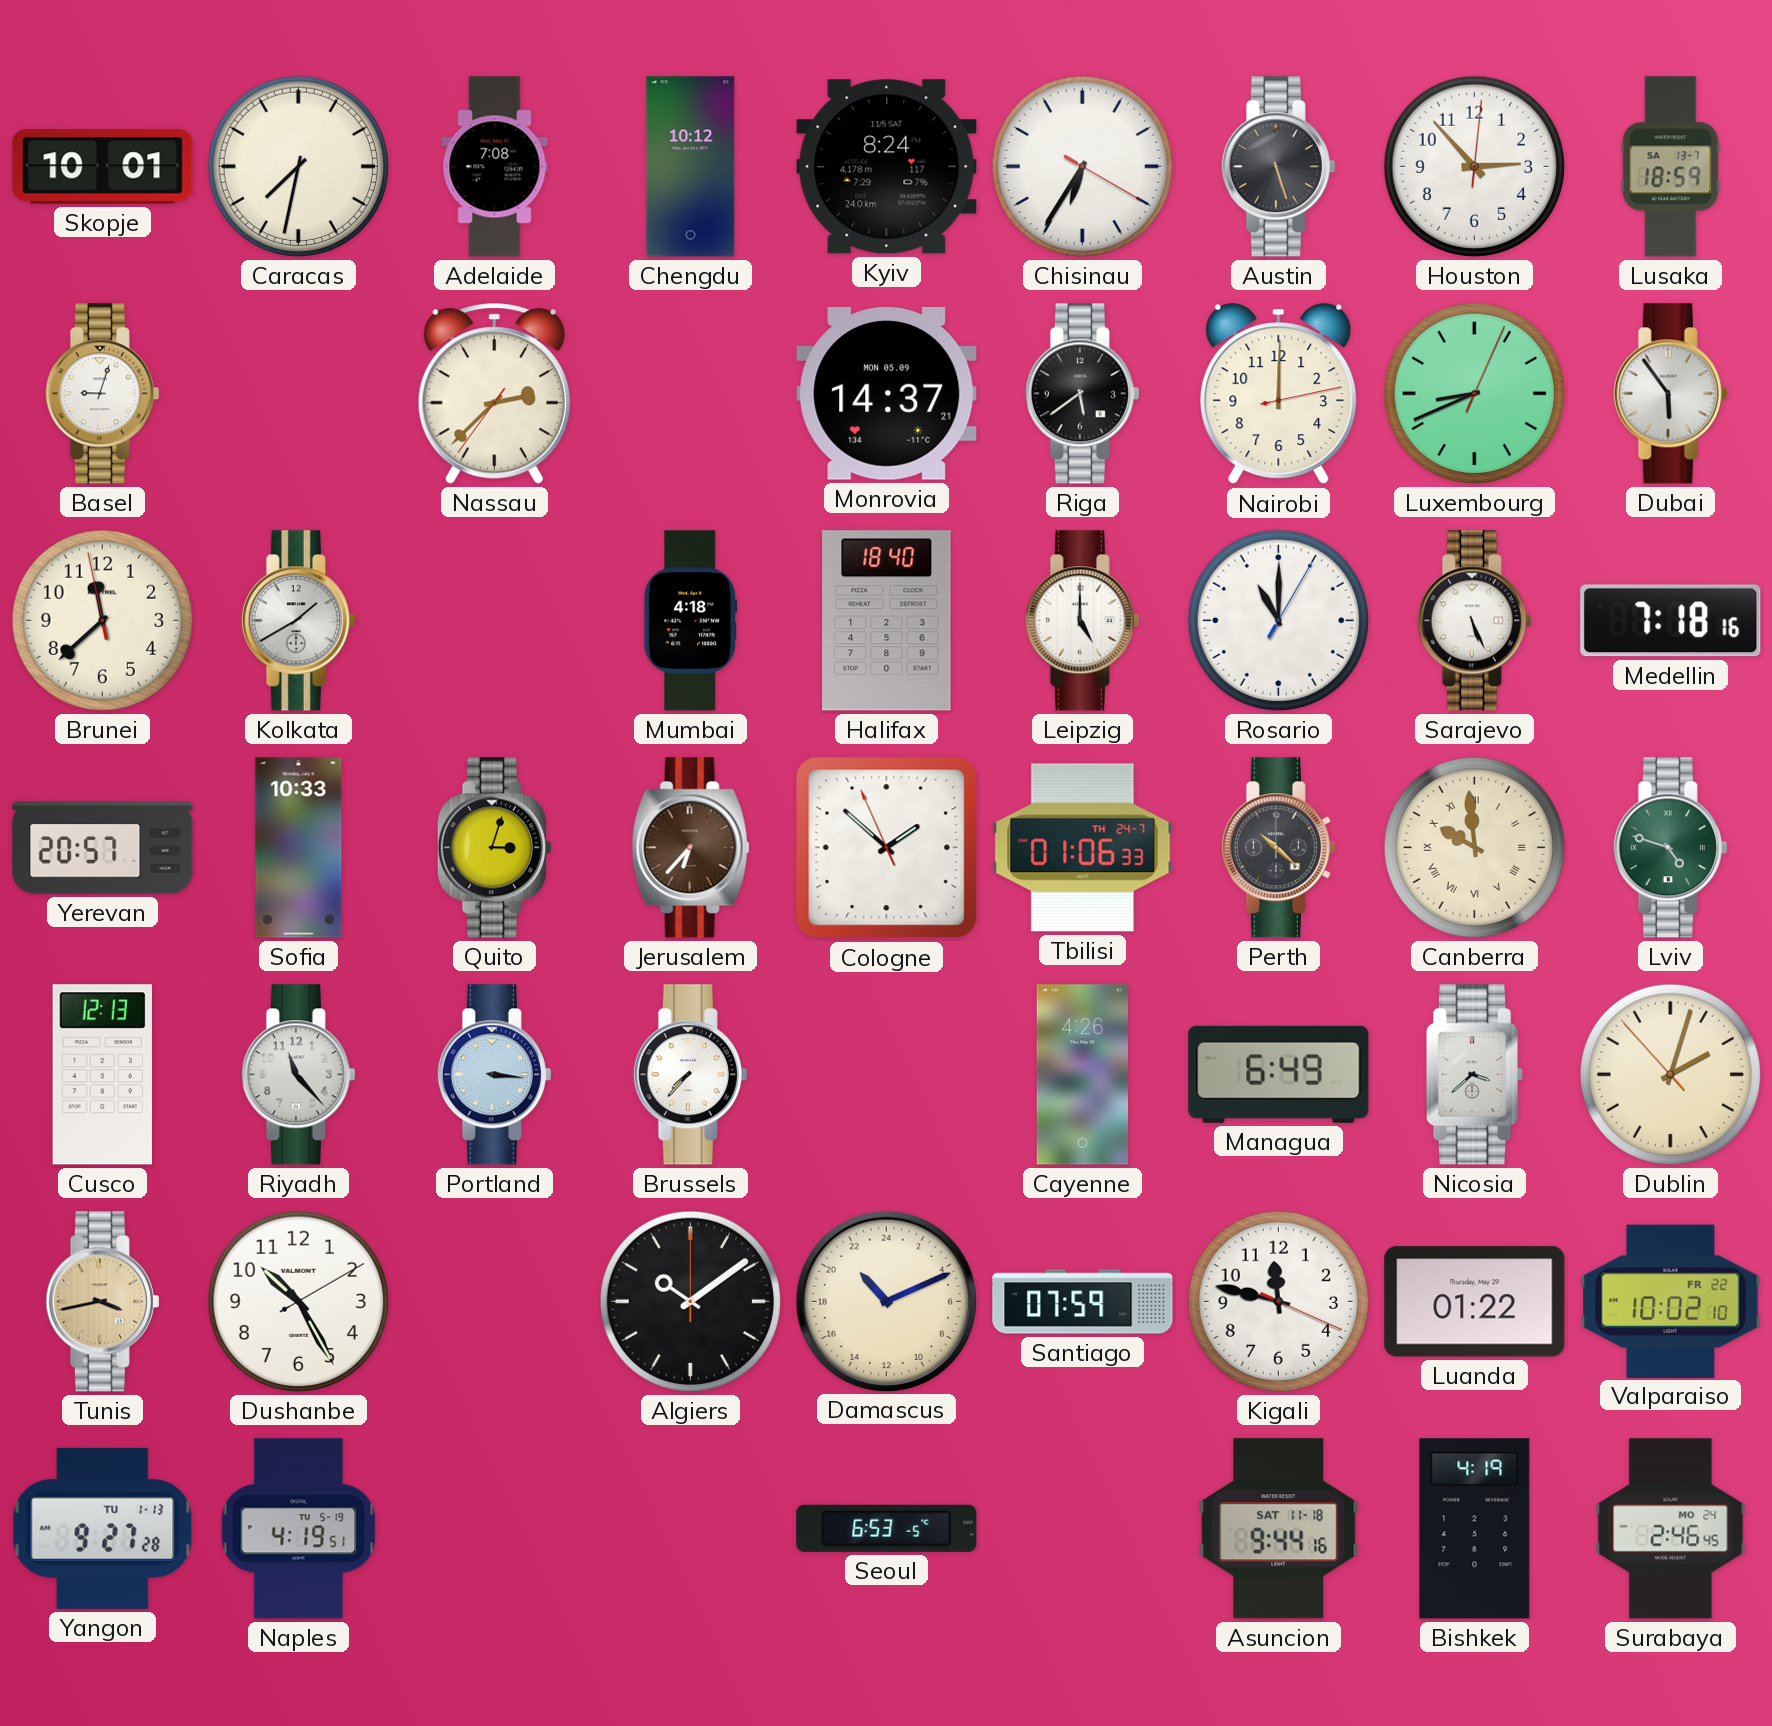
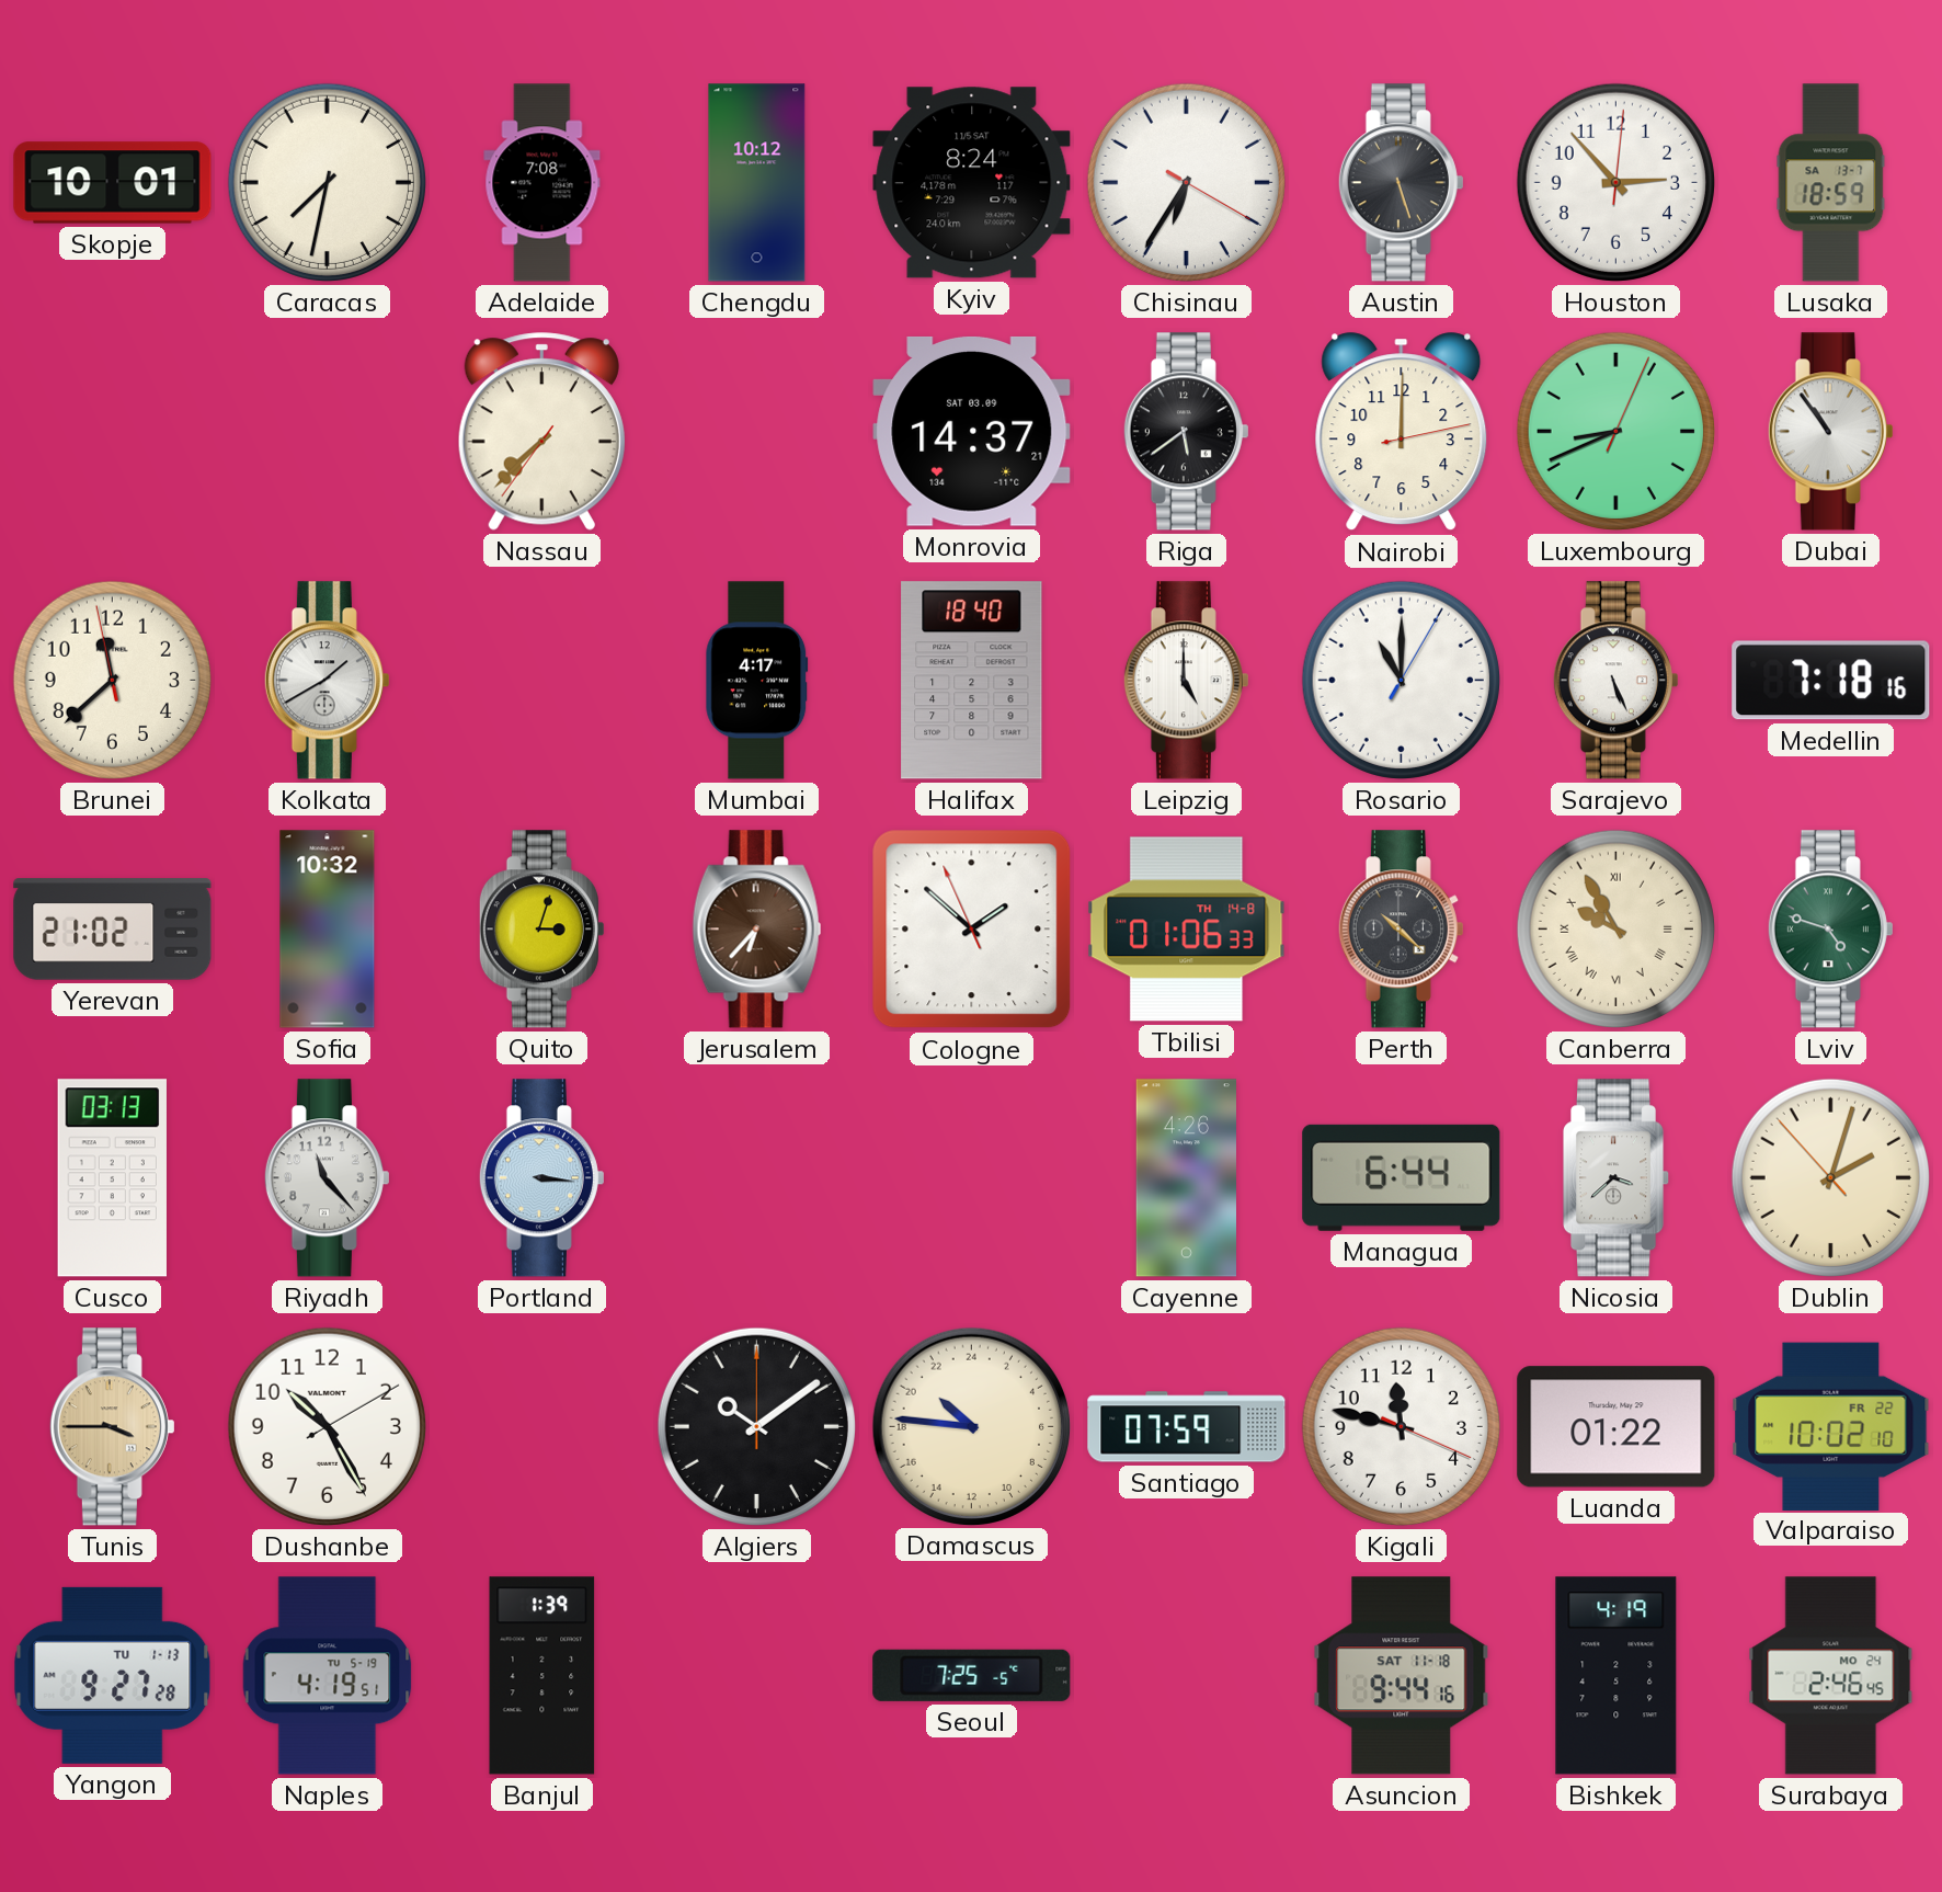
Basel: 9:03 -> none
Nassau: 2:37 -> 7:37
Monrovia date: MON 05.09 -> SAT 03.09
Dubai: 5:54 -> 10:54
Mumbai: 4:18 -> 4:17
Yerevan: 20:57 -> 21:02
Sofia: 10:33 -> 10:32
Tbilisi date: TH 24-7 -> TH 14-8
Canberra: 9:59 -> 9:55
Cusco: 12:13 -> 03:13
Brussels: 7:37 -> none
Managua: 6:49 -> 6:44
Tunis: 3:43 -> 3:45
Damascus: 21:11 -> 20:46
Banjul: none -> 1:39
Seoul: 6:53 -> 7:25
